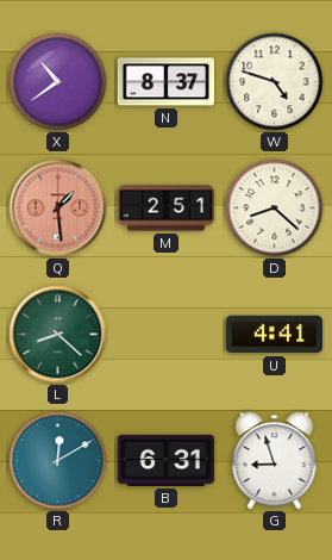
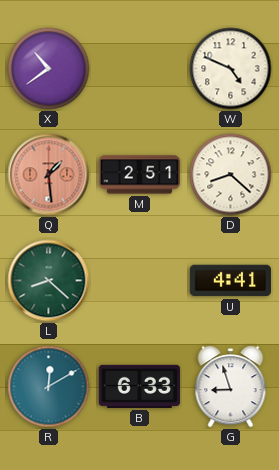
N: 8:37 -> none
W: 4:48 -> 4:49
B: 6:31 -> 6:33
